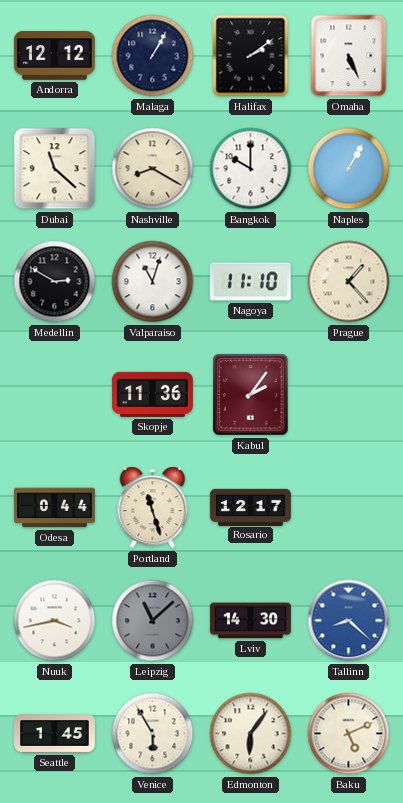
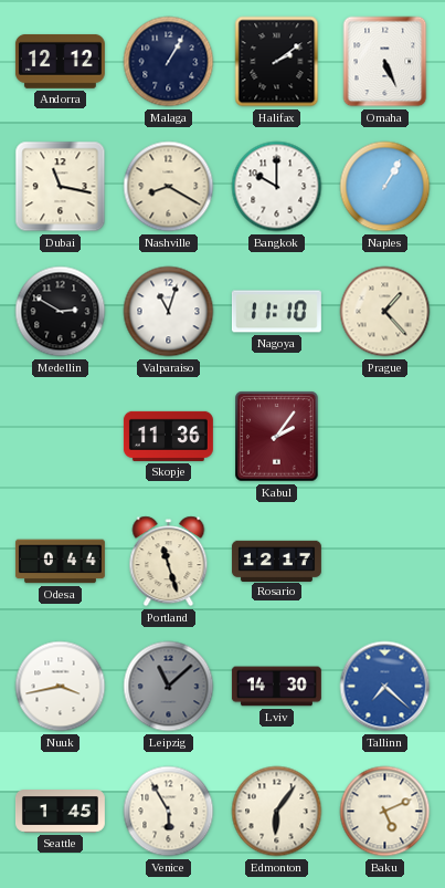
Dubai: 11:22 -> 11:17
Tallinn: 8:22 -> 7:22
